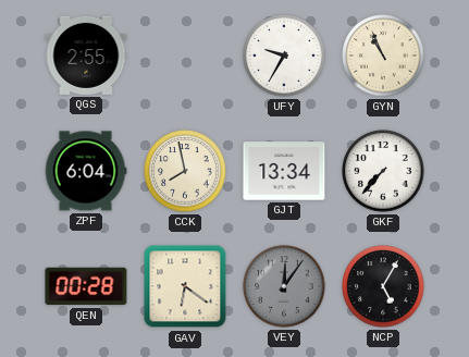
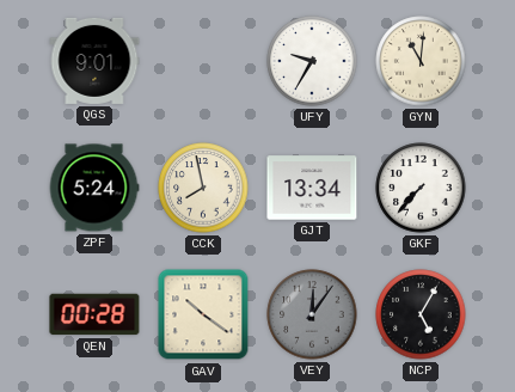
QGS: 2:55 -> 9:01
GYN: 10:56 -> 11:01
ZPF: 6:04 -> 5:24
GAV: 6:21 -> 10:21
